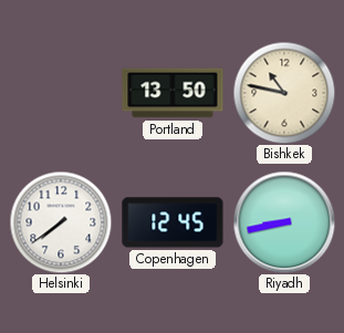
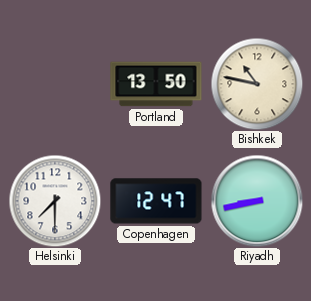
Helsinki: 7:39 -> 7:30
Copenhagen: 12:45 -> 12:47
